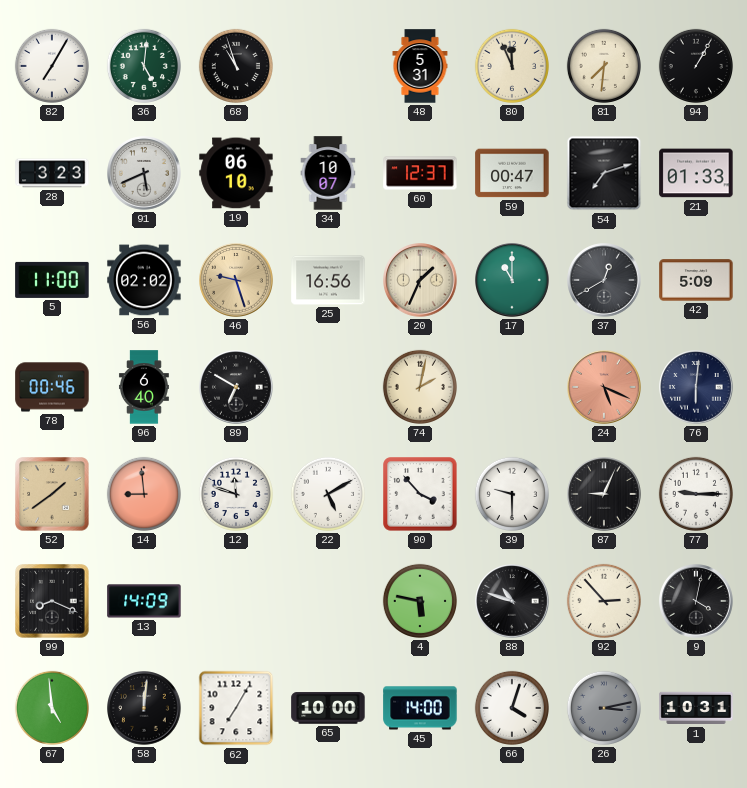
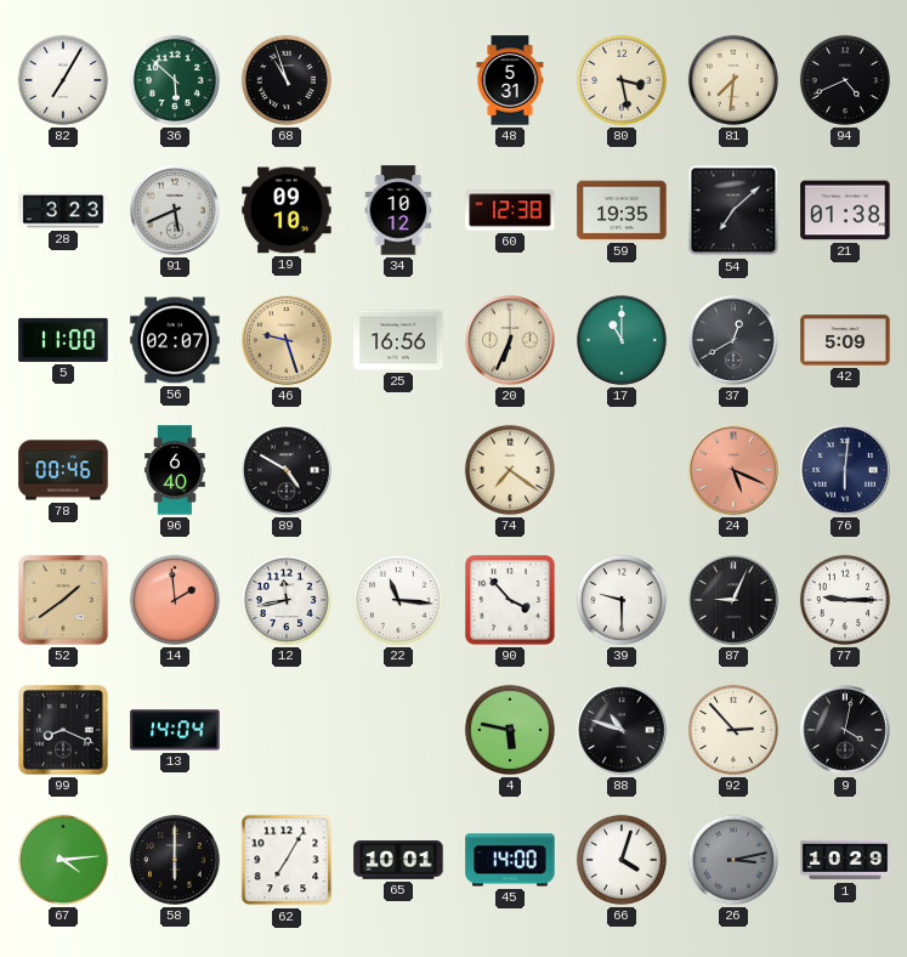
36: 5:01 -> 5:52
80: 11:56 -> 3:28
94: 1:05 -> 4:41
19: 06:10 -> 09:10
34: 10:07 -> 10:12
60: 12:37 -> 12:38
59: 00:47 -> 19:35
54: 7:12 -> 7:08
21: 01:33 -> 01:38
56: 02:02 -> 02:07
20: 1:34 -> 6:34
89: 6:50 -> 4:50
74: 2:02 -> 7:21
14: 8:59 -> 1:59
12: 11:48 -> 11:43
22: 5:10 -> 11:16
13: 14:09 -> 14:04
67: 4:59 -> 4:14
58: 12:01 -> 6:00
65: 10:00 -> 10:01
1: 10:31 -> 10:29
